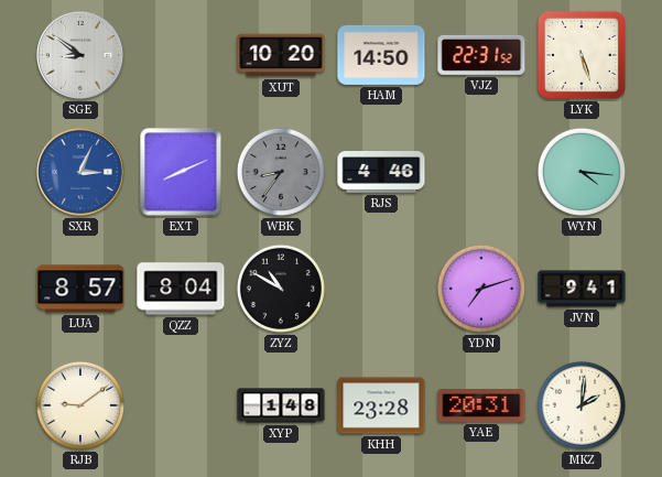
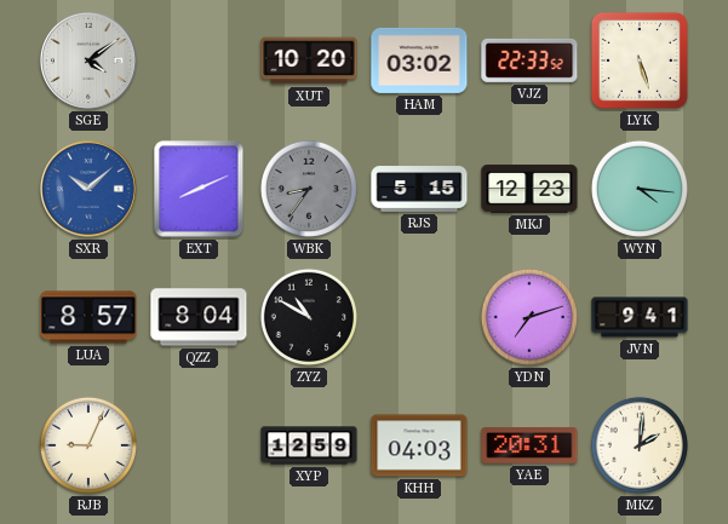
SGE: 8:51 -> 4:09
HAM: 14:50 -> 03:02
VJZ: 22:31 -> 22:33
SXR: 3:04 -> 10:08
RJS: 4:46 -> 5:15
MKJ: none -> 12:23
RJB: 9:09 -> 9:04
XYP: 1:48 -> 12:59
KHH: 23:28 -> 04:03
